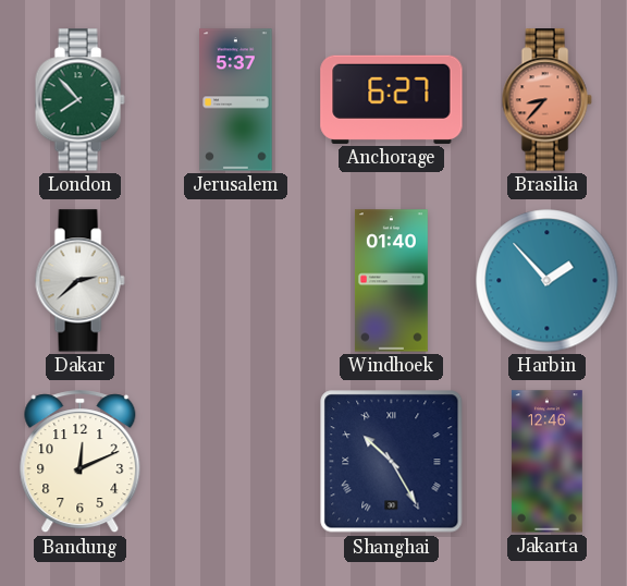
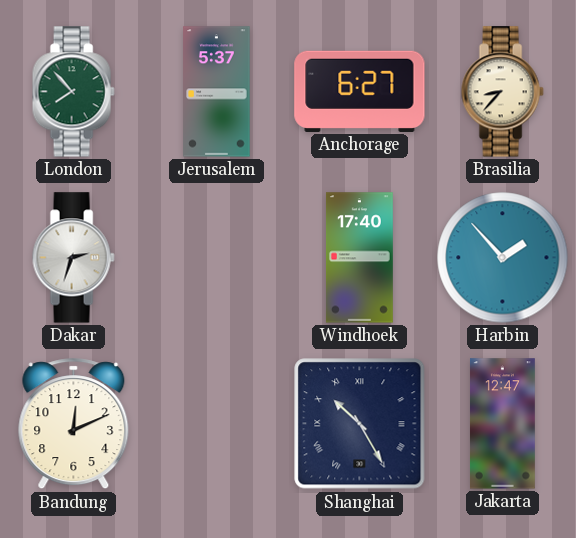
Brasilia dial: salmon -> cream
Dakar: 2:38 -> 2:33
Windhoek: 01:40 -> 17:40
Jakarta: 12:46 -> 12:47
